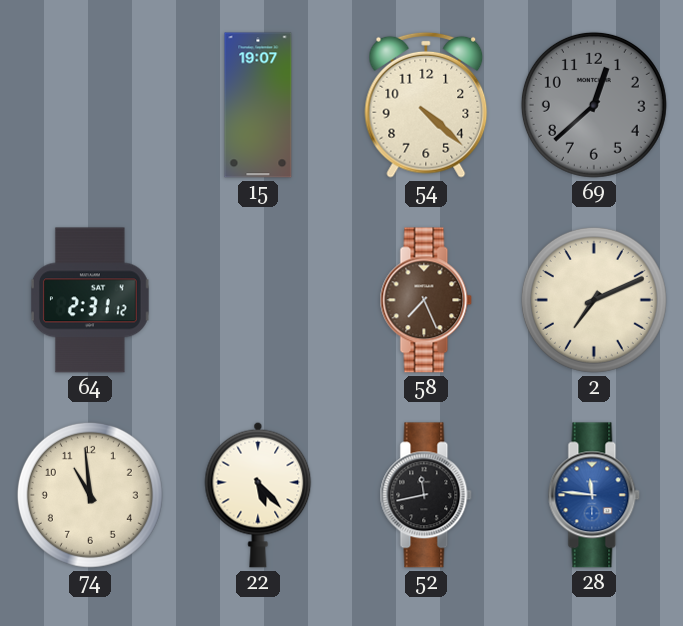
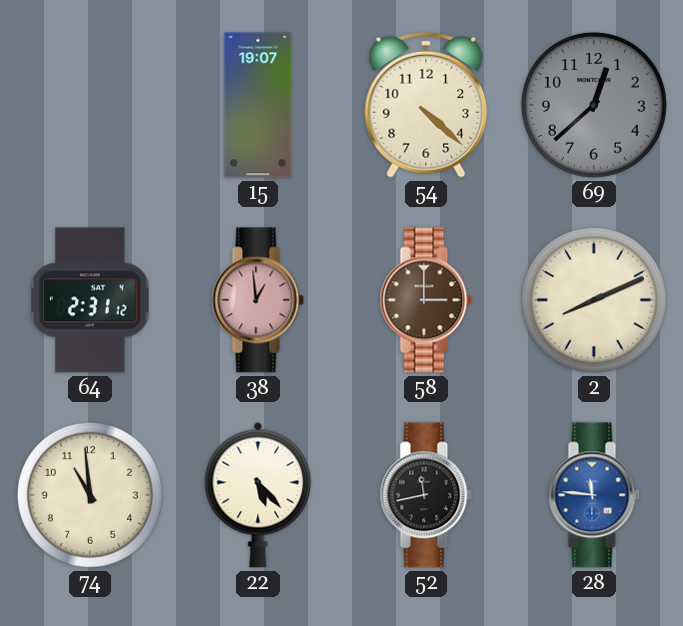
38: none -> 12:59
58: 7:26 -> 3:00
2: 7:11 -> 8:11
